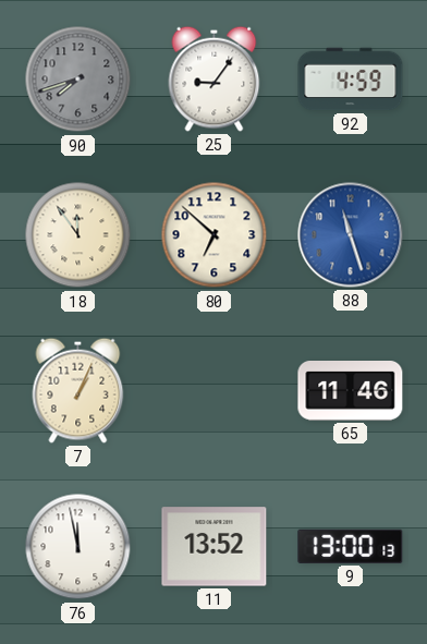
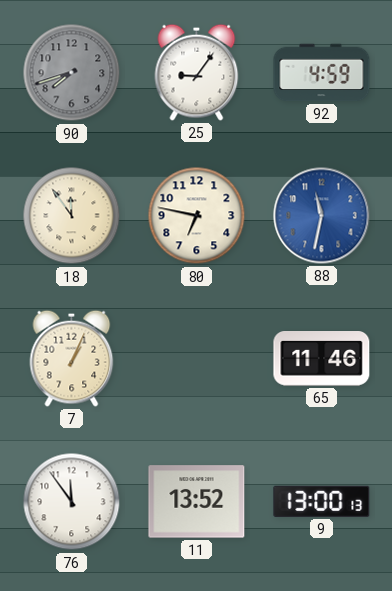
80: 6:52 -> 6:47
88: 11:27 -> 11:32
76: 11:58 -> 11:54
